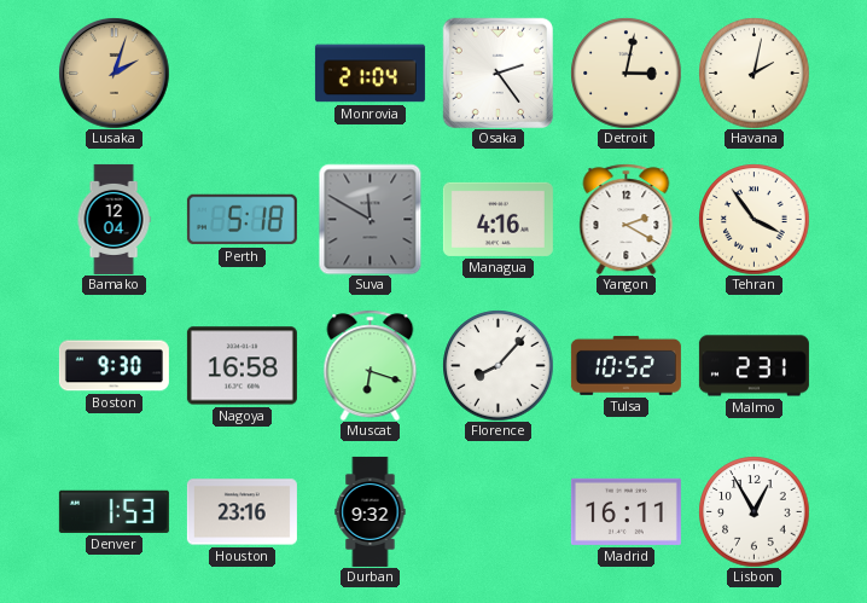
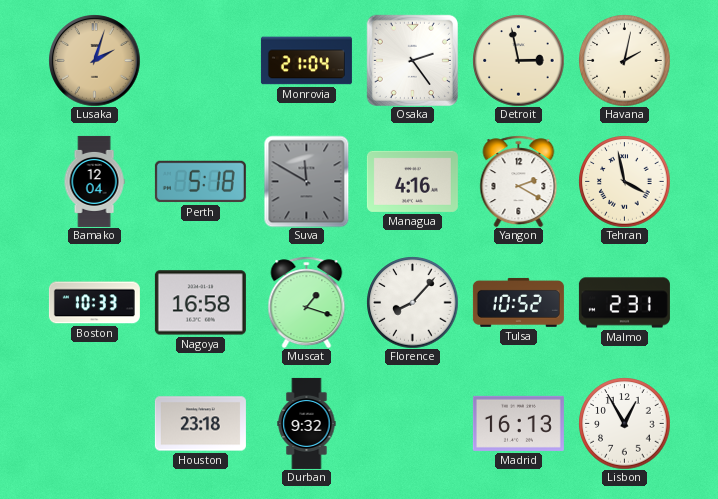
Detroit: 3:02 -> 2:58
Tehran: 3:54 -> 3:58
Boston: 9:30 -> 10:33
Muscat: 6:18 -> 1:18
Denver: 1:53 -> none
Houston: 23:16 -> 23:18
Madrid: 16:11 -> 16:13
